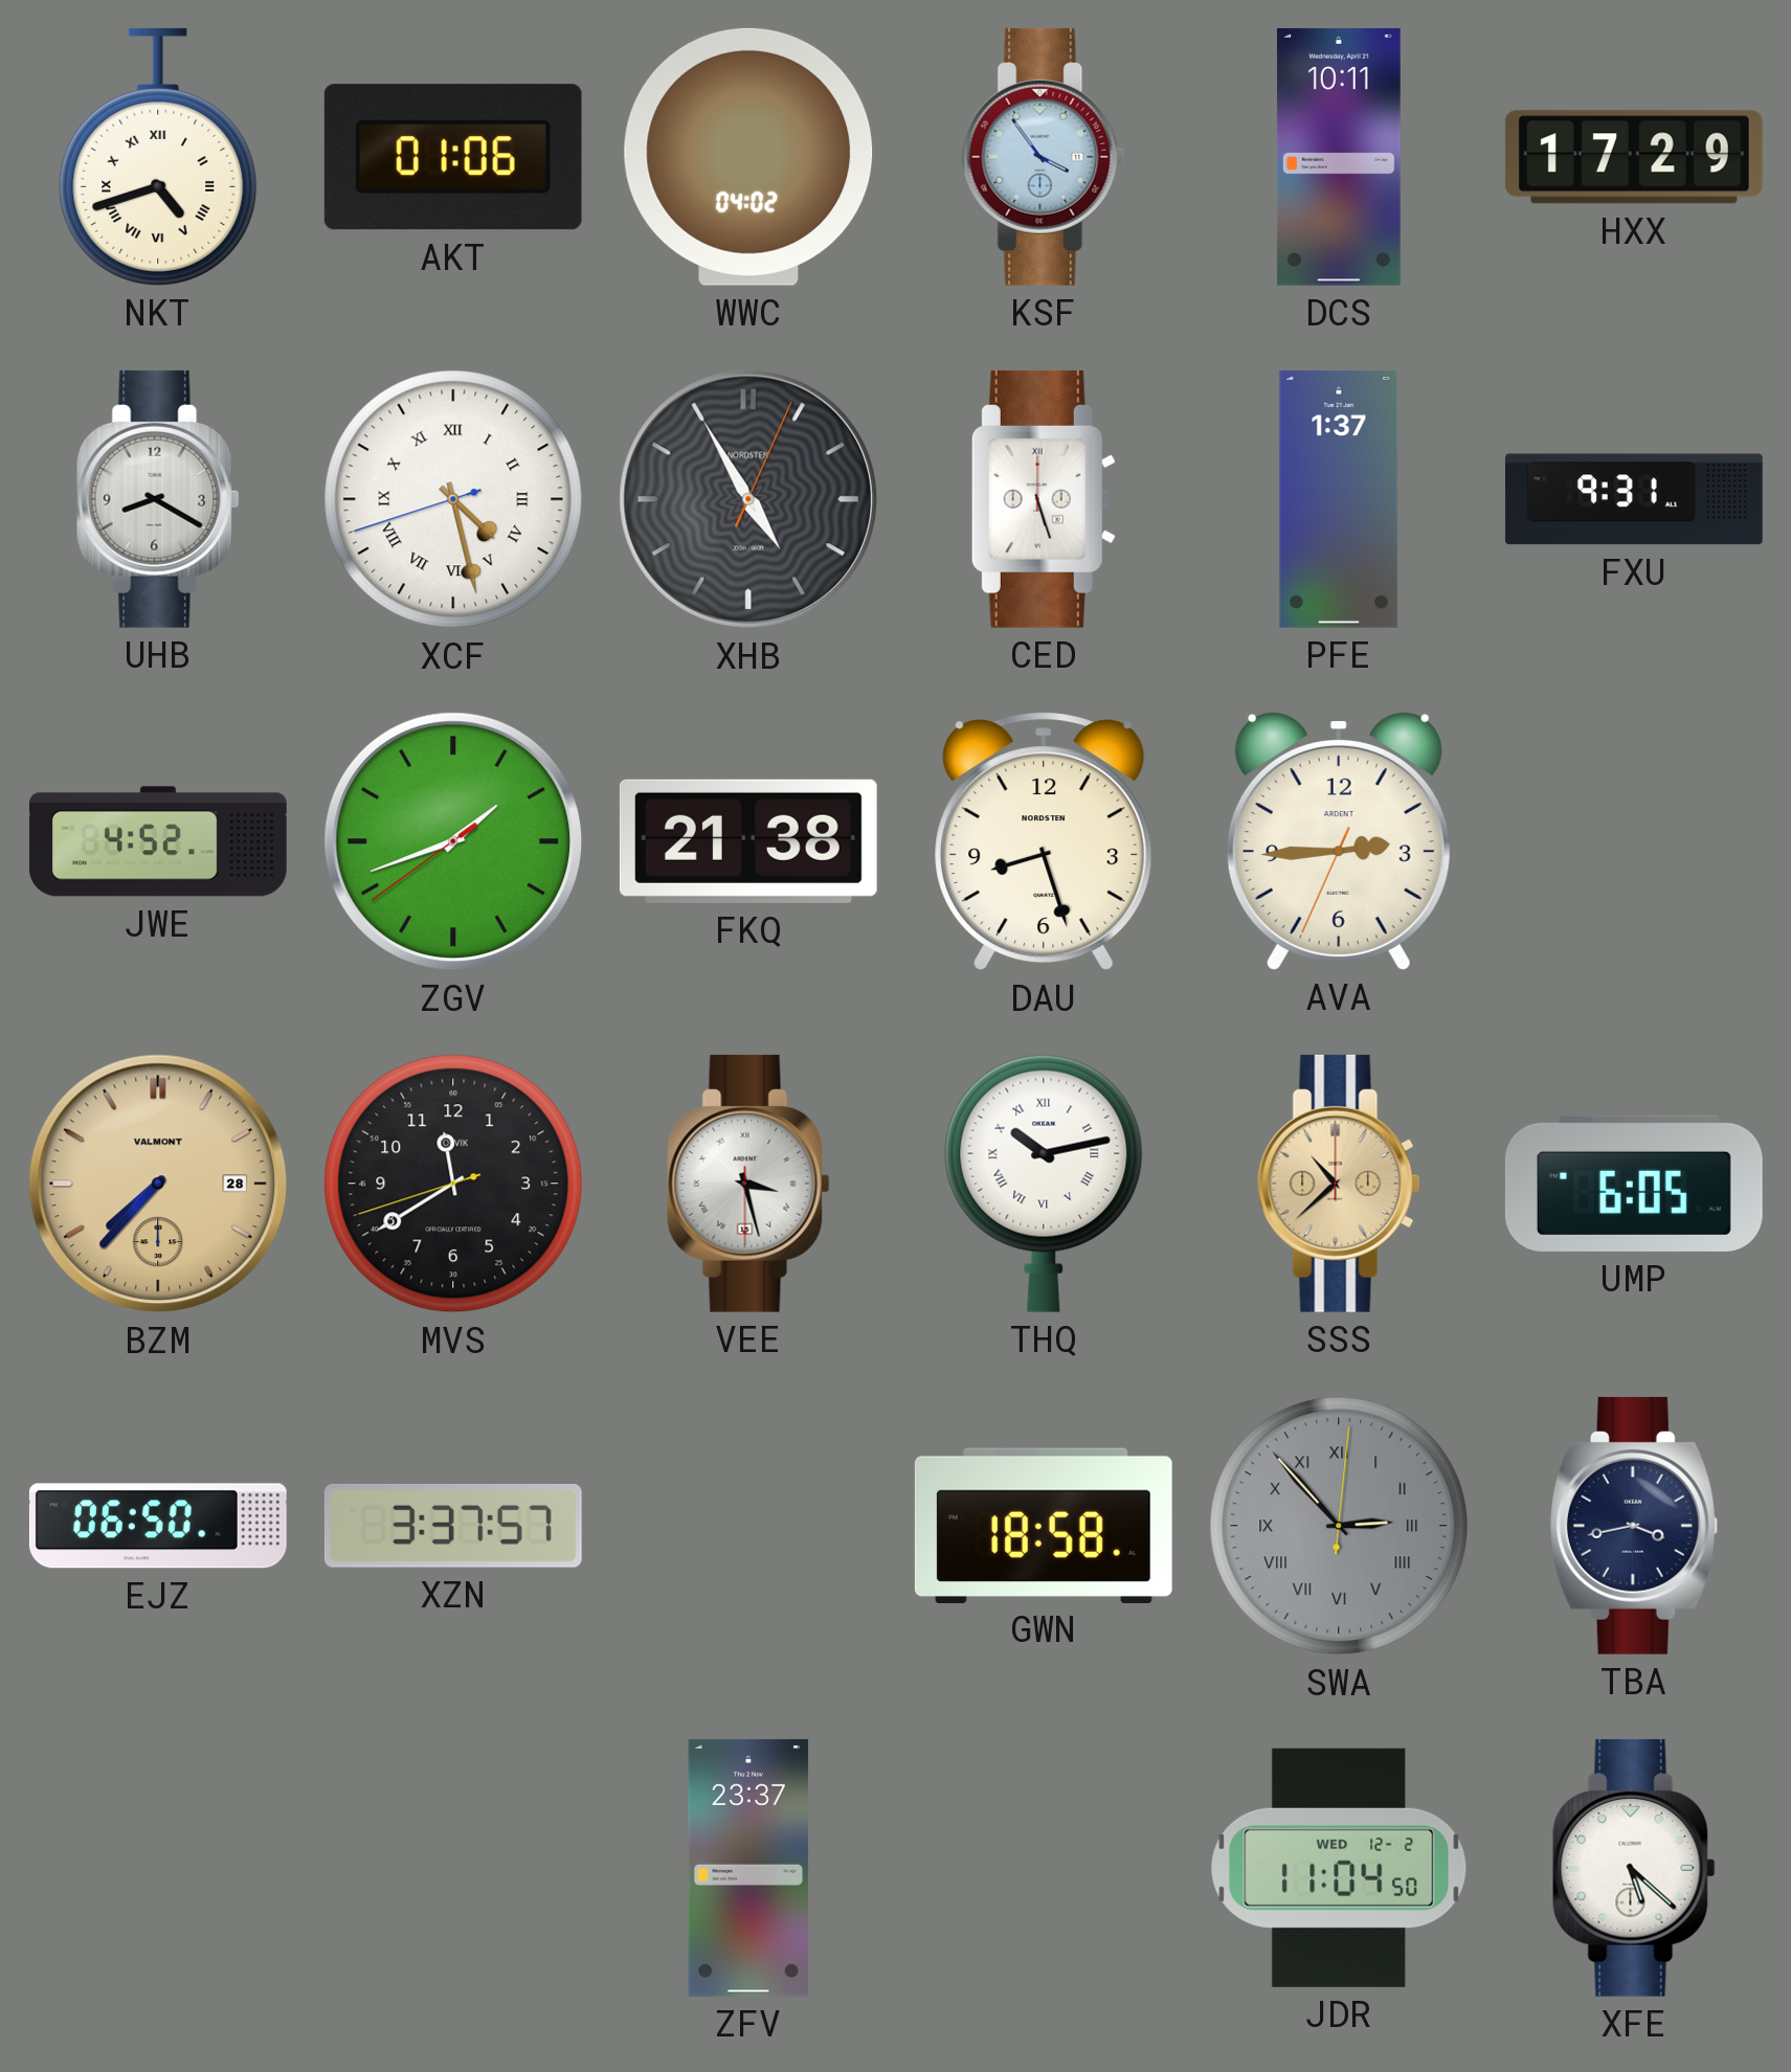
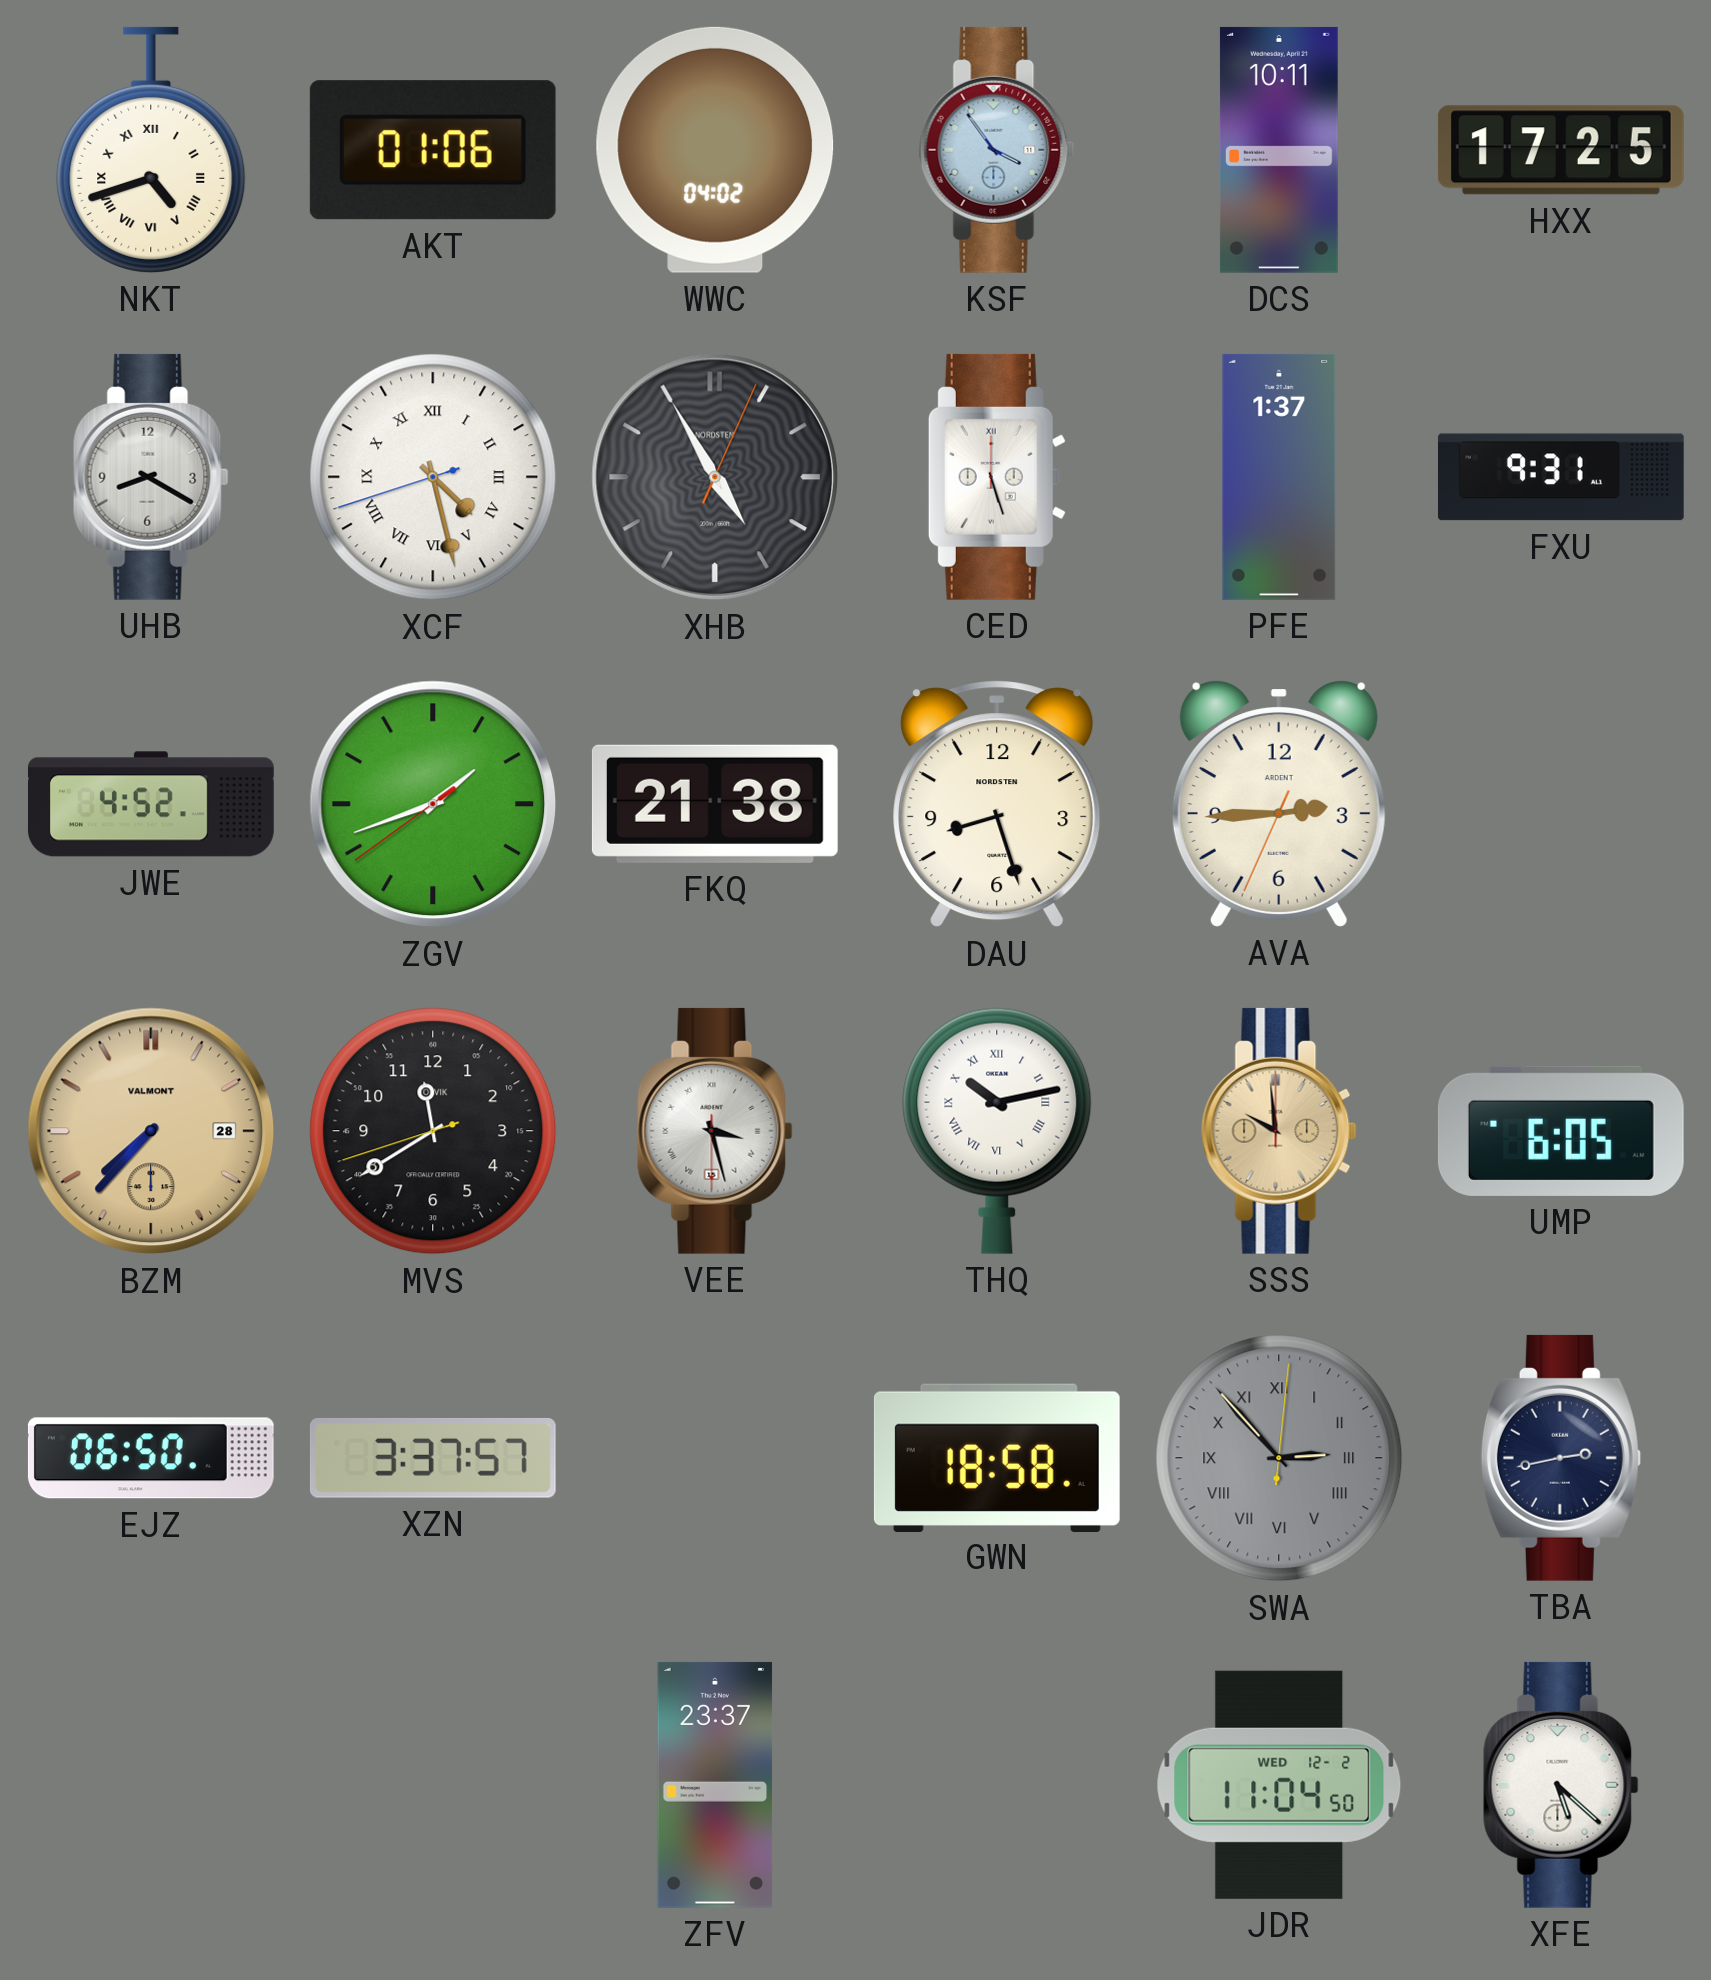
HXX: 17:29 -> 17:25
SSS: 10:38 -> 9:59
TBA: 3:43 -> 2:43
